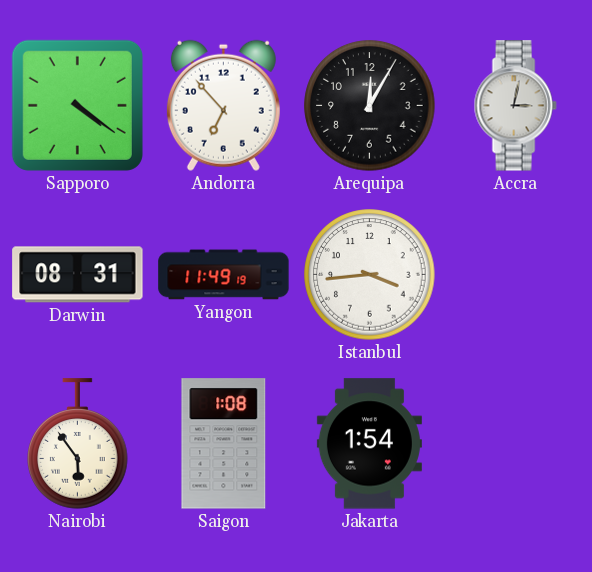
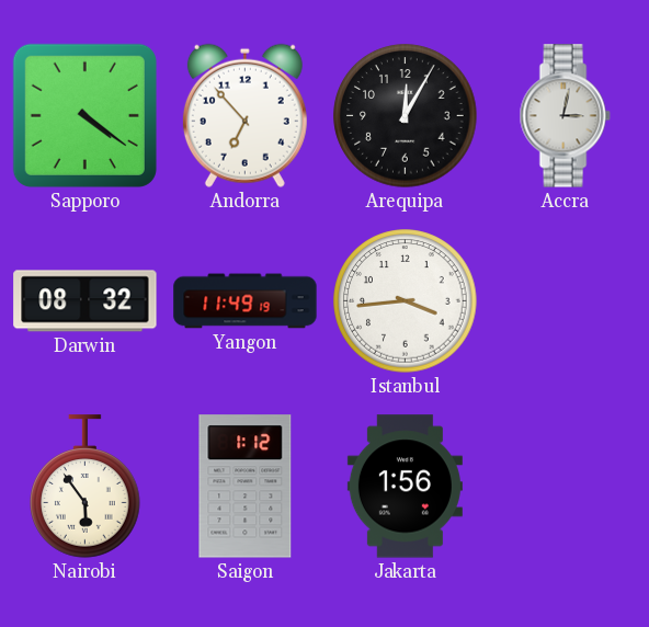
Darwin: 08:31 -> 08:32
Saigon: 1:08 -> 1:12
Jakarta: 1:54 -> 1:56
